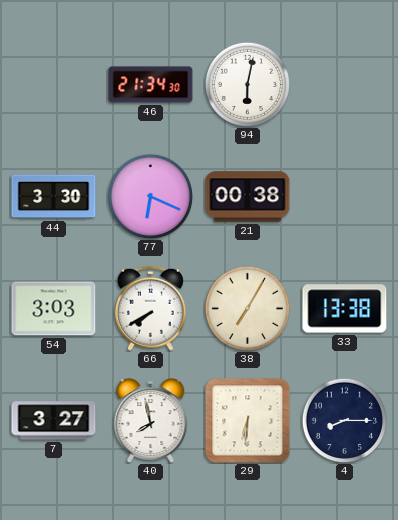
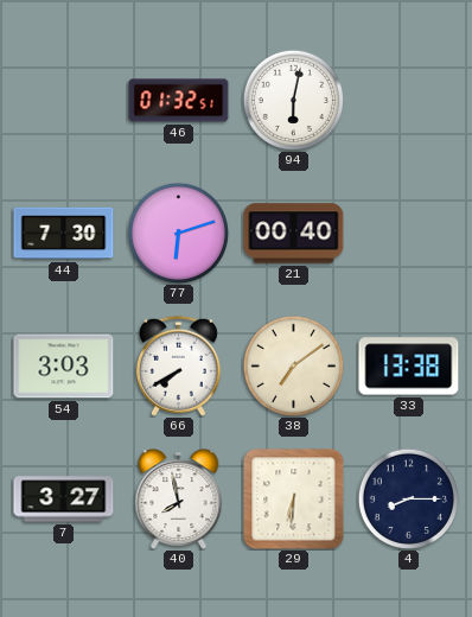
46: 21:34 -> 01:32
44: 3:30 -> 7:30
77: 6:19 -> 6:12
21: 00:38 -> 00:40
38: 7:05 -> 7:09
